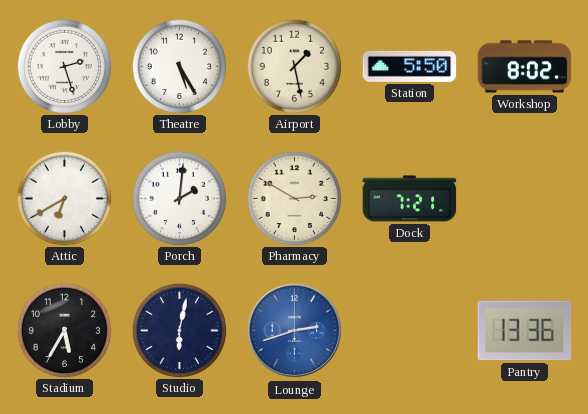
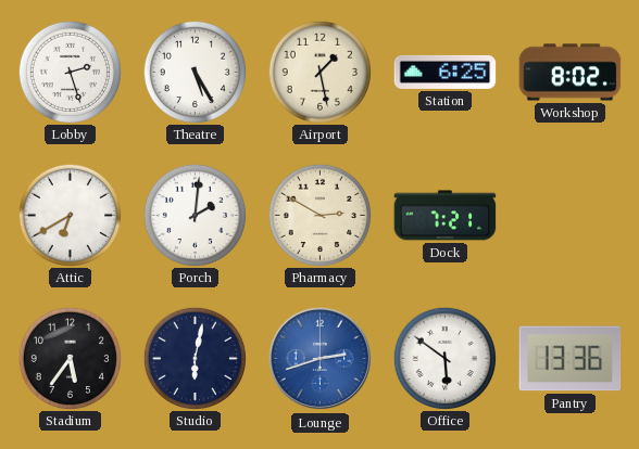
Station: 5:50 -> 6:25
Stadium: 5:35 -> 5:36
Office: none -> 5:51
